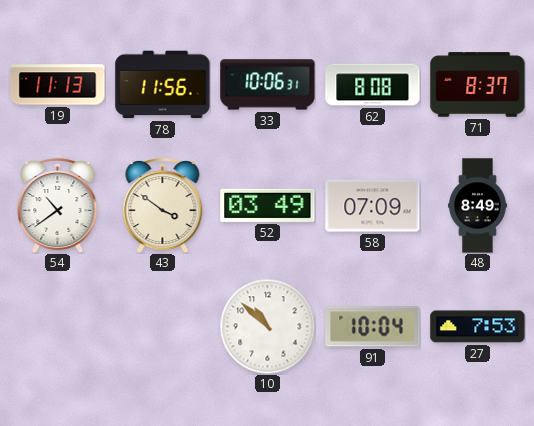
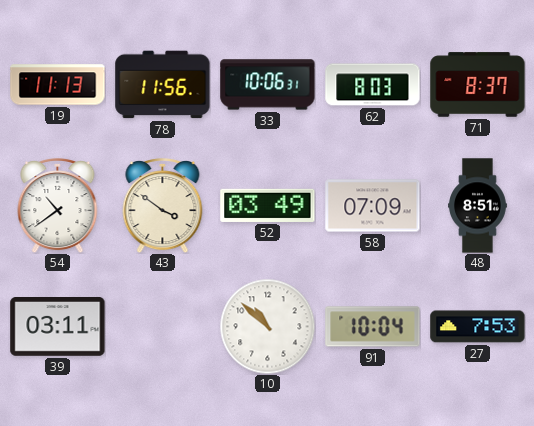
62: 8:08 -> 8:03
48: 8:49 -> 8:51
39: none -> 03:11
